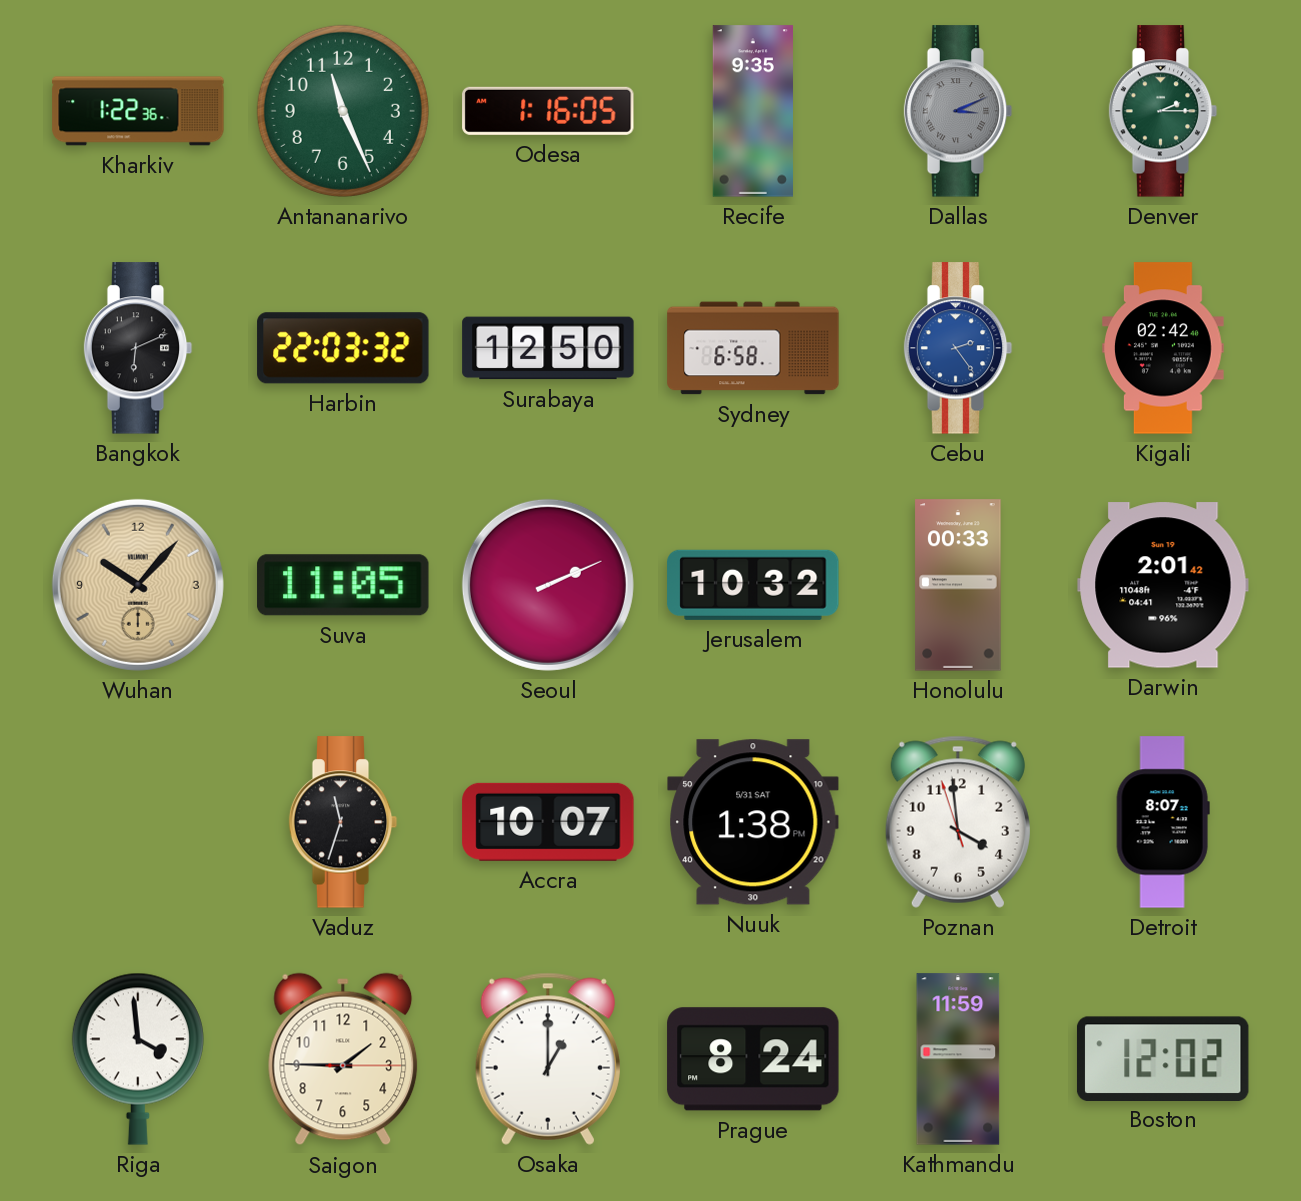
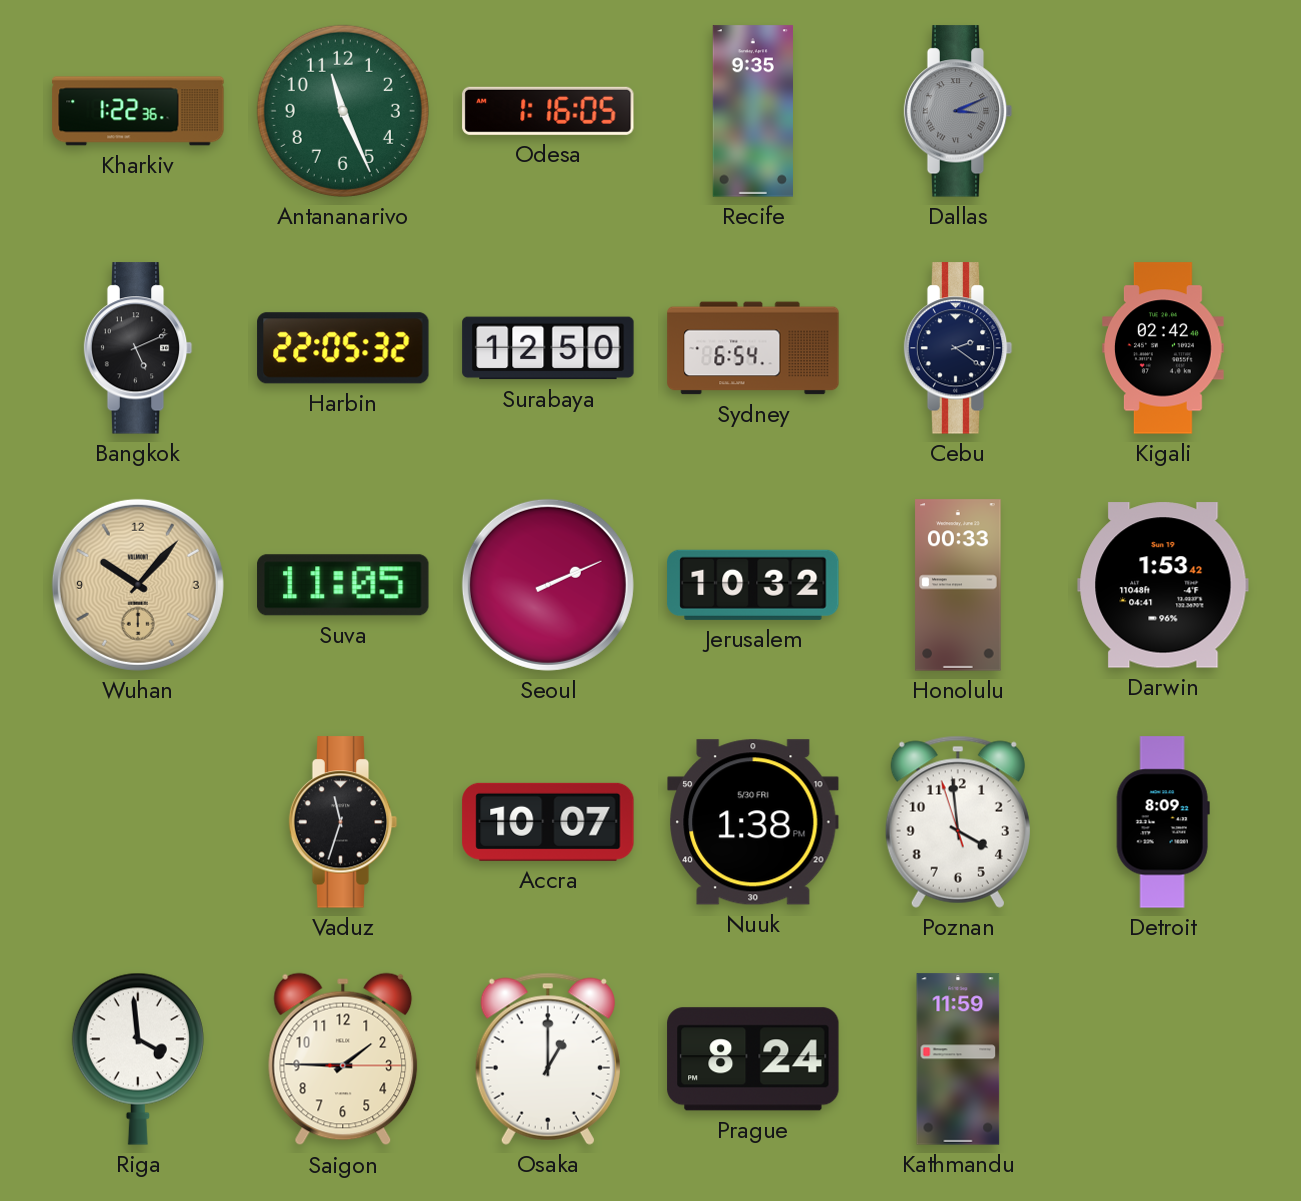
Denver: 2:15 -> none
Bangkok: 6:11 -> 5:11
Harbin: 22:03 -> 22:05
Sydney: 6:58 -> 6:54
Cebu: 2:24 -> 2:21
Cebu dial: blue -> navy
Darwin: 2:01 -> 1:53
Nuuk date: 5/31 SAT -> 5/30 FRI
Detroit: 8:07 -> 8:09
Boston: 12:02 -> none
